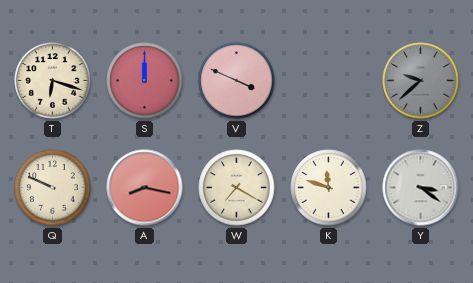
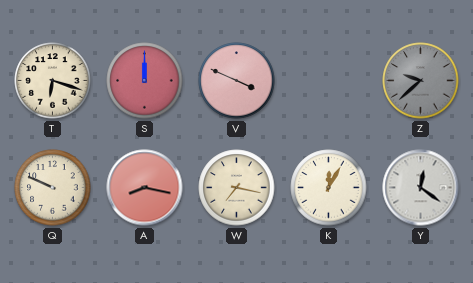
W: 7:20 -> 7:17
K: 11:48 -> 12:05
Y: 3:21 -> 12:21
